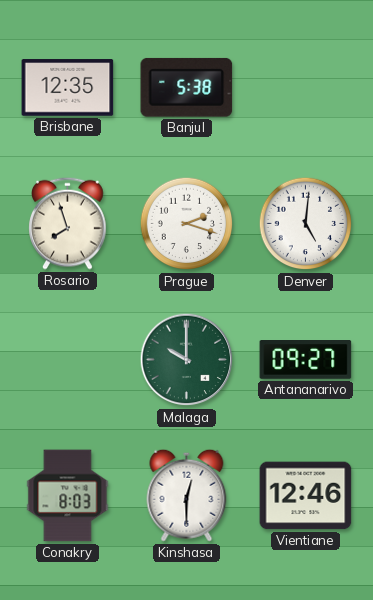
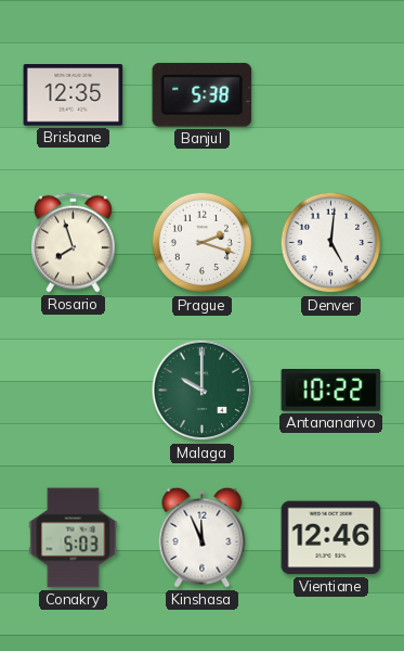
Antananarivo: 09:27 -> 10:22
Conakry: 8:03 -> 5:03
Kinshasa: 12:30 -> 11:56
